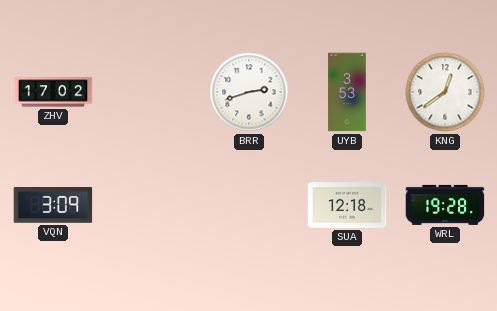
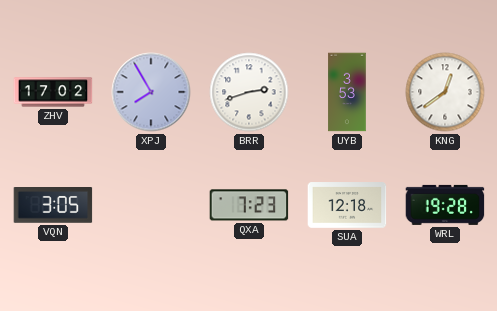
XPJ: none -> 7:55
VQN: 3:09 -> 3:05
QXA: none -> 7:23
